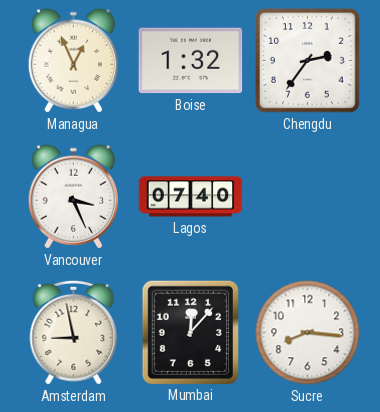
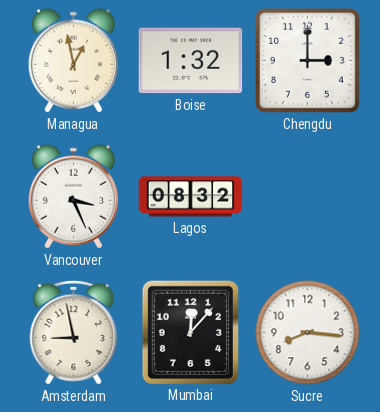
Managua: 12:56 -> 12:58
Chengdu: 2:36 -> 3:00
Lagos: 07:40 -> 08:32
